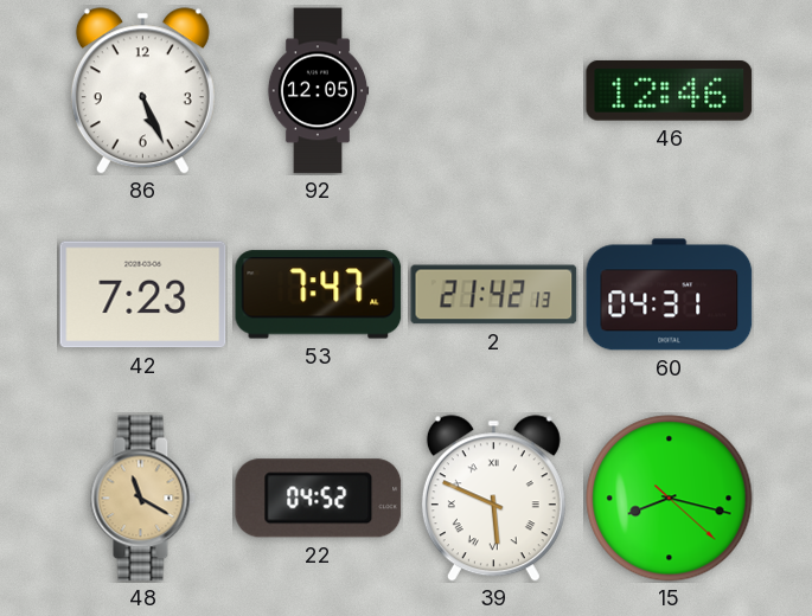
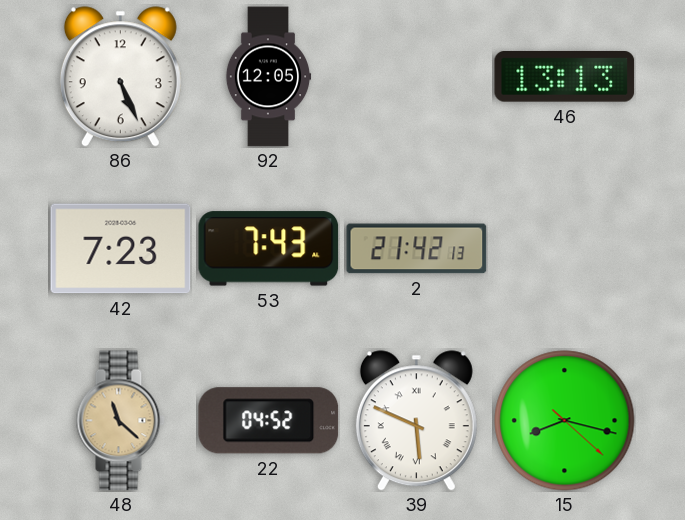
46: 12:46 -> 13:13
53: 7:47 -> 7:43
60: 04:31 -> none
48: 11:20 -> 11:22
